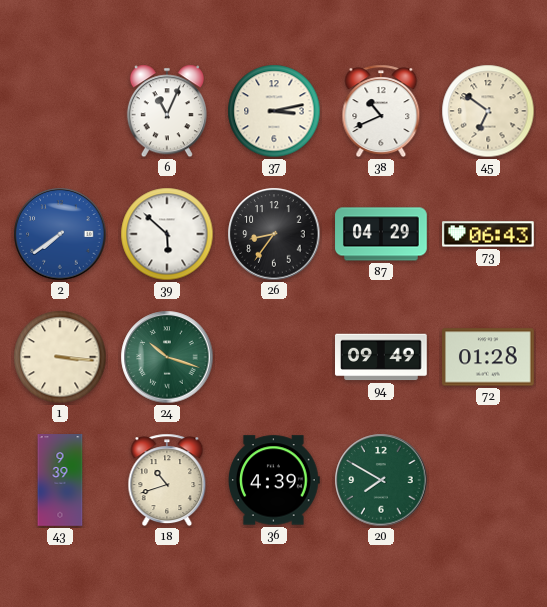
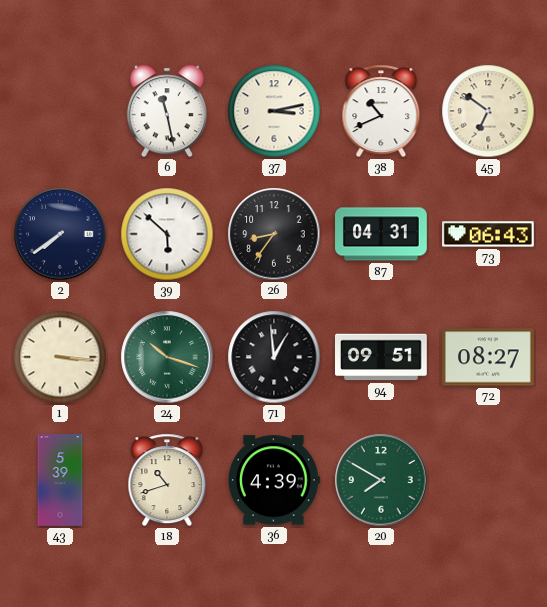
6: 11:04 -> 11:28
2 dial: blue -> navy
87: 04:29 -> 04:31
71: none -> 12:59
94: 09:49 -> 09:51
72: 01:28 -> 08:27
43: 9:39 -> 5:39
